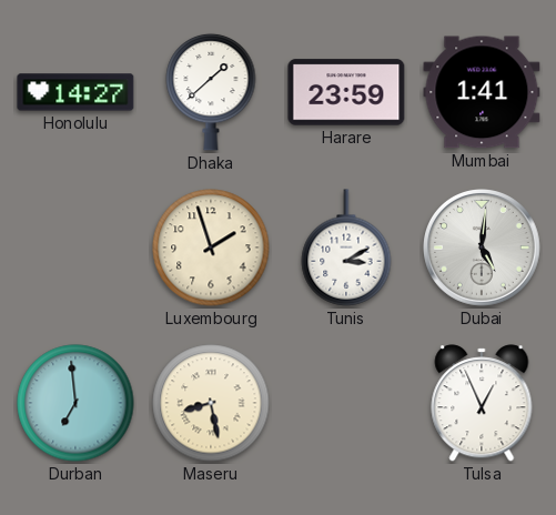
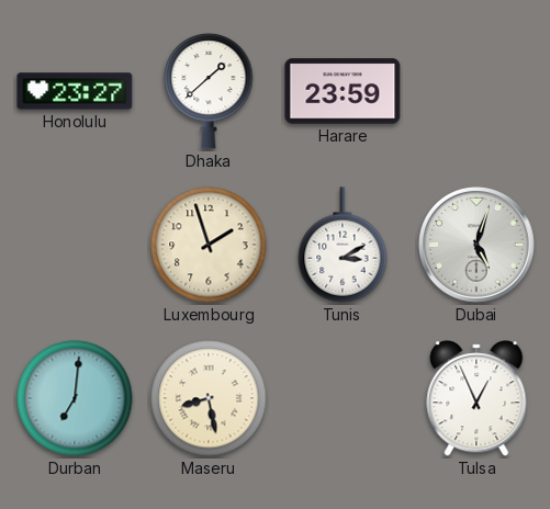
Honolulu: 14:27 -> 23:27
Mumbai: 1:41 -> none
Dubai: 5:01 -> 5:03
Durban: 6:59 -> 7:01
